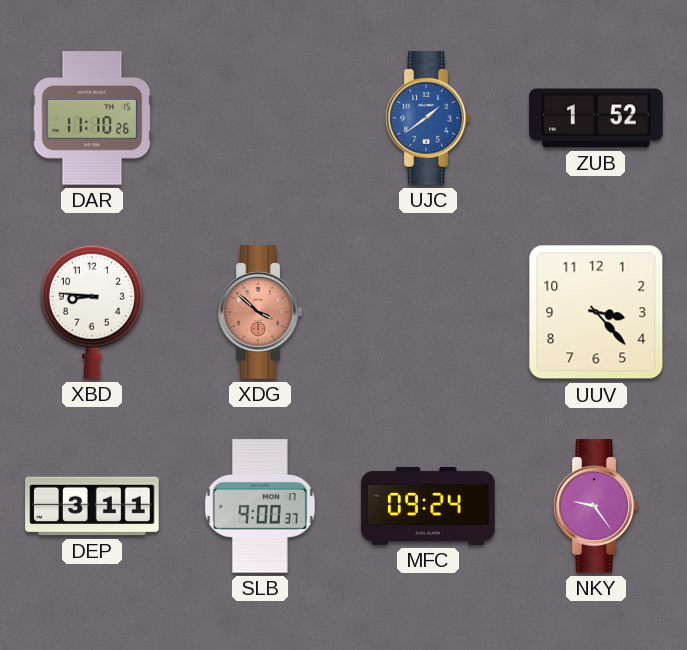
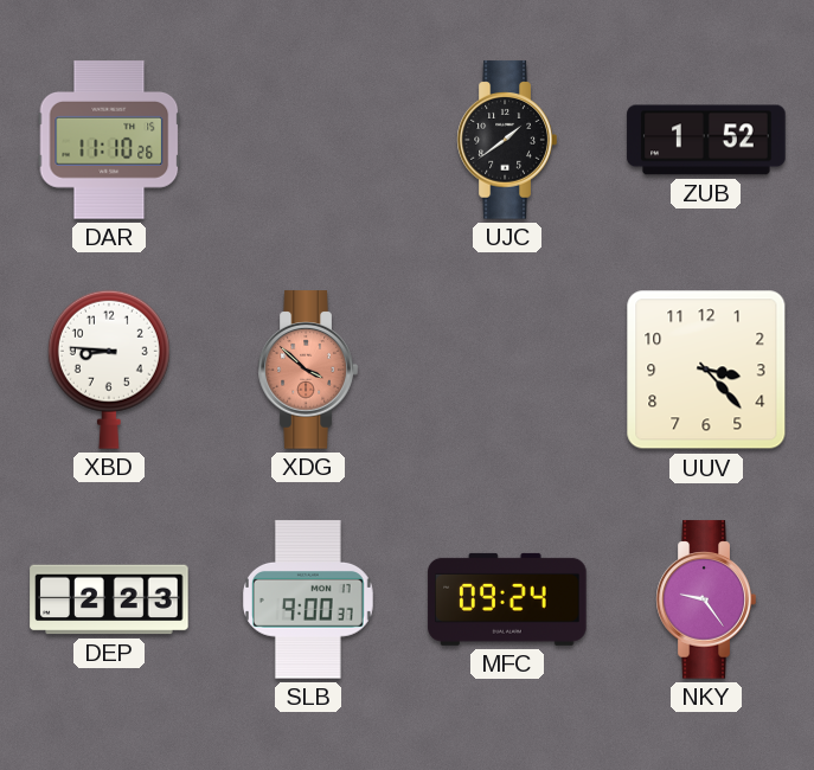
UJC dial: blue -> black
DEP: 3:11 -> 2:23
